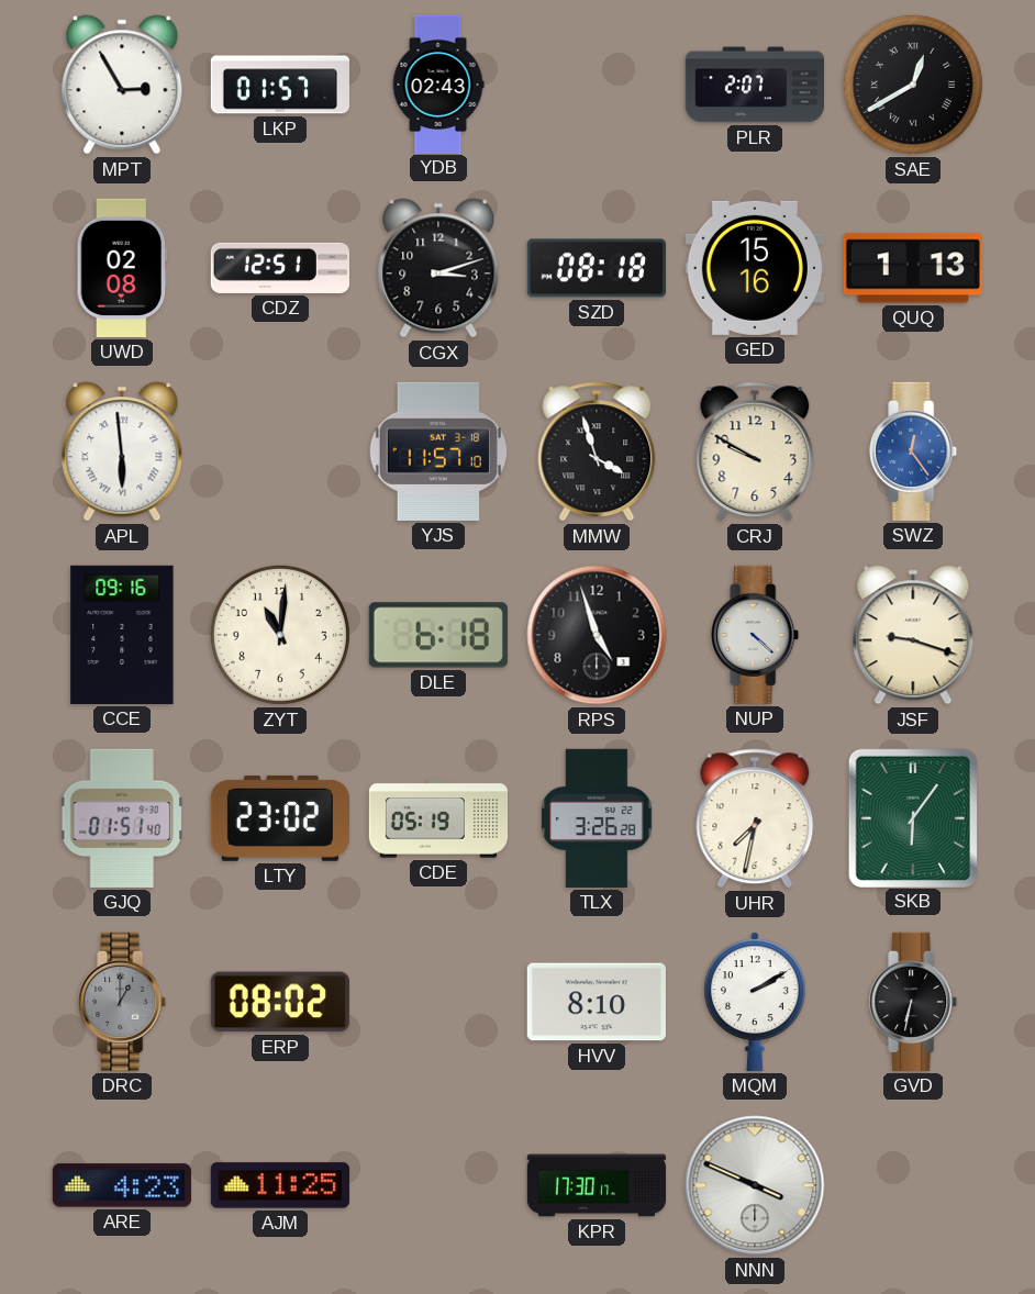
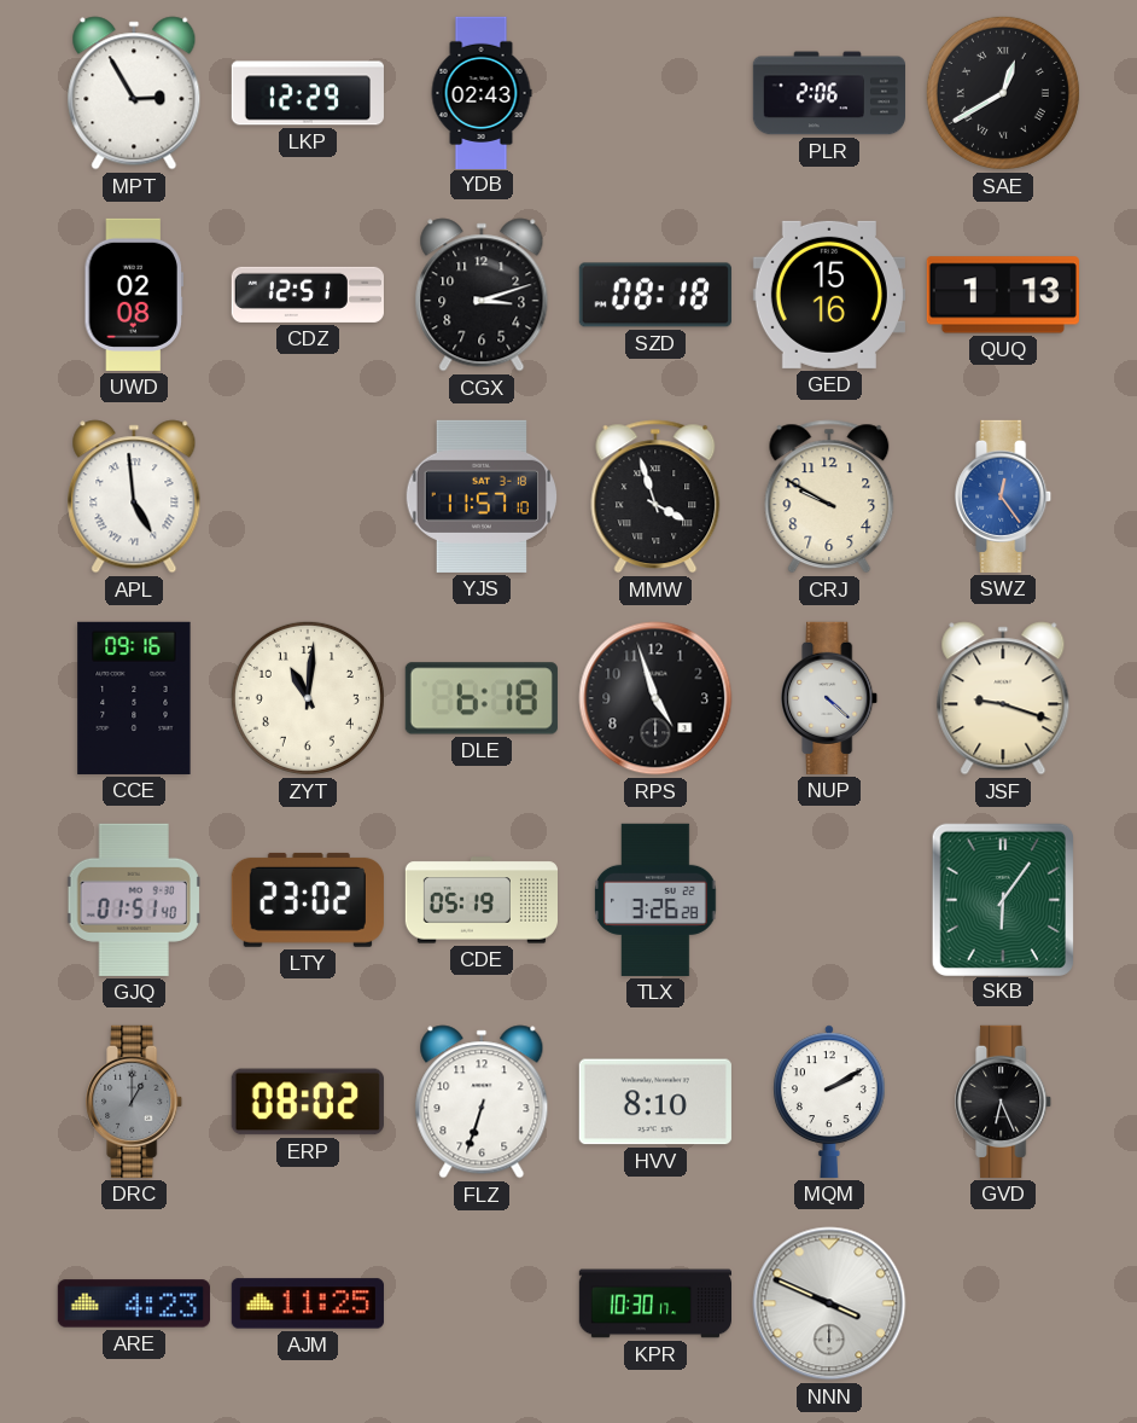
LKP: 01:57 -> 12:29
PLR: 2:07 -> 2:06
APL: 5:59 -> 4:59
UHR: 7:32 -> none
FLZ: none -> 6:33
GVD: 6:32 -> 6:26
KPR: 17:30 -> 10:30
